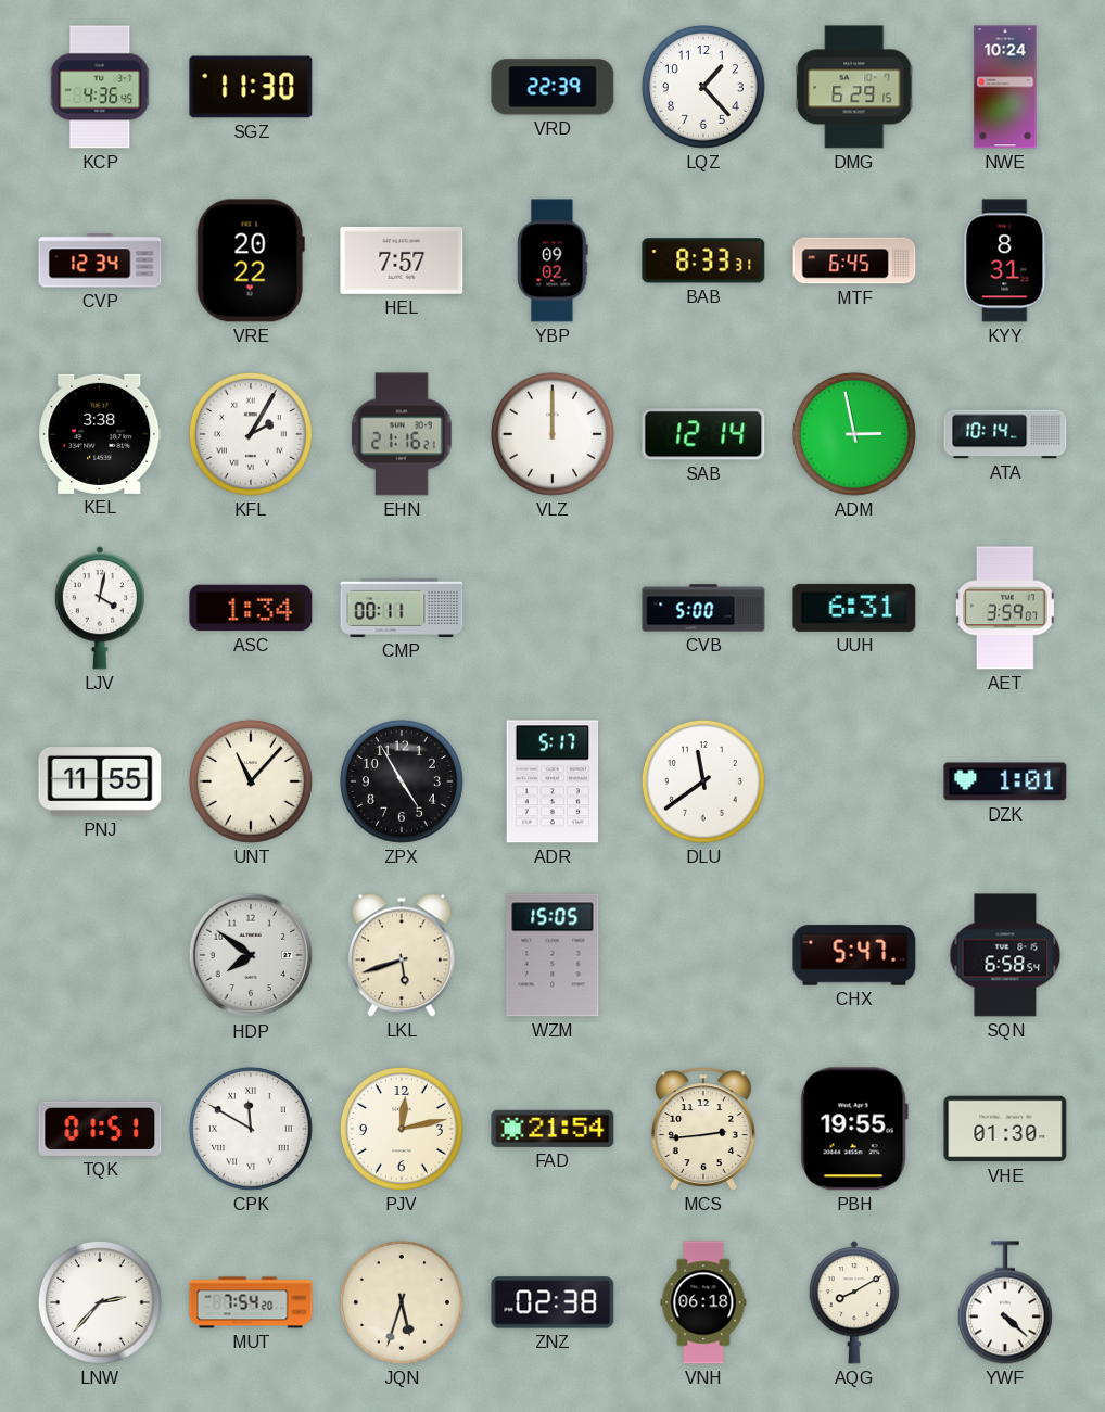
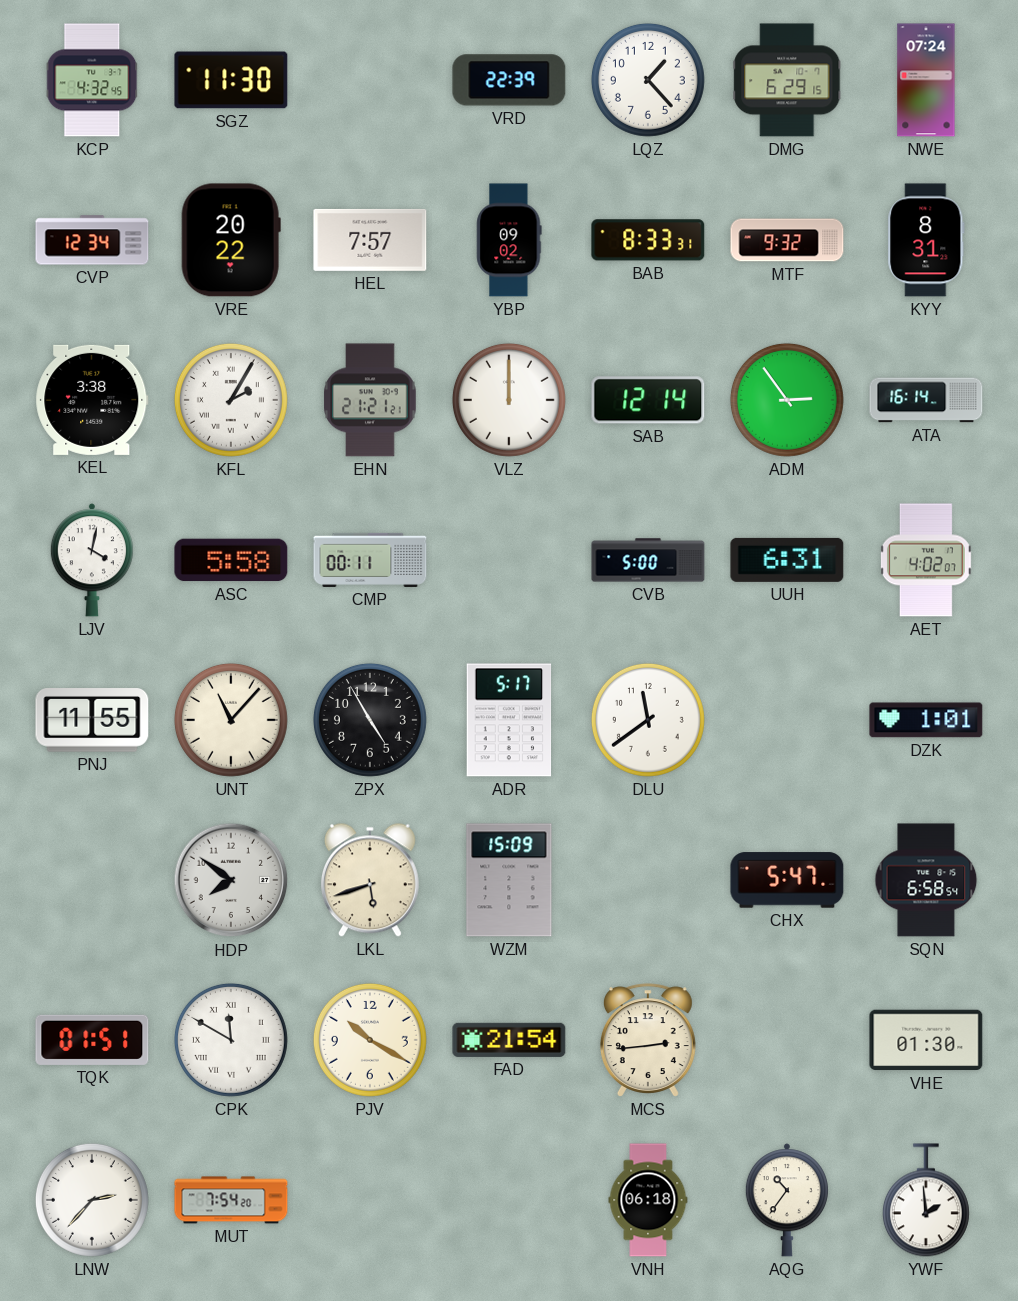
KCP: 4:36 -> 4:32
NWE: 10:24 -> 07:24
MTF: 6:45 -> 9:32
EHN: 21:16 -> 21:21
ADM: 2:58 -> 2:54
ATA: 10:14 -> 16:14
ASC: 1:34 -> 5:58
AET: 3:59 -> 4:02
WZM: 15:05 -> 15:09
PJV: 12:13 -> 10:20
PBH: 19:55 -> none
JQN: 5:33 -> none
ZNZ: 02:38 -> none
AQG: 8:10 -> 10:36
YWF: 4:22 -> 1:59
